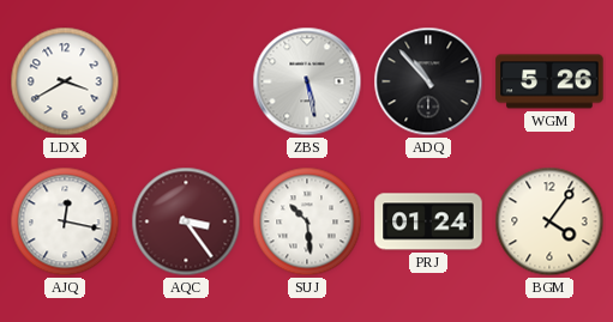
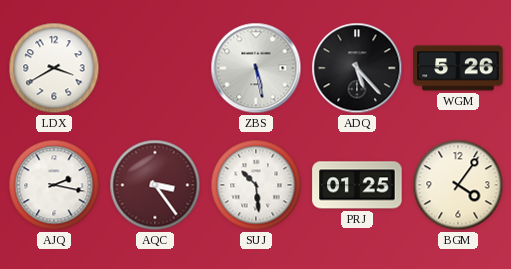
ADQ: 10:53 -> 5:23
AJQ: 12:17 -> 2:17
PRJ: 01:24 -> 01:25
